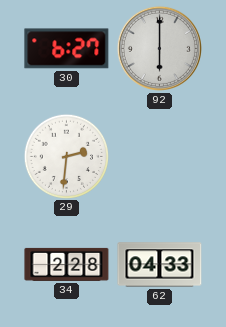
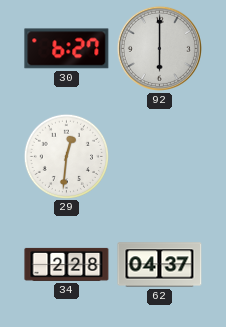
29: 2:31 -> 12:31
62: 04:33 -> 04:37
